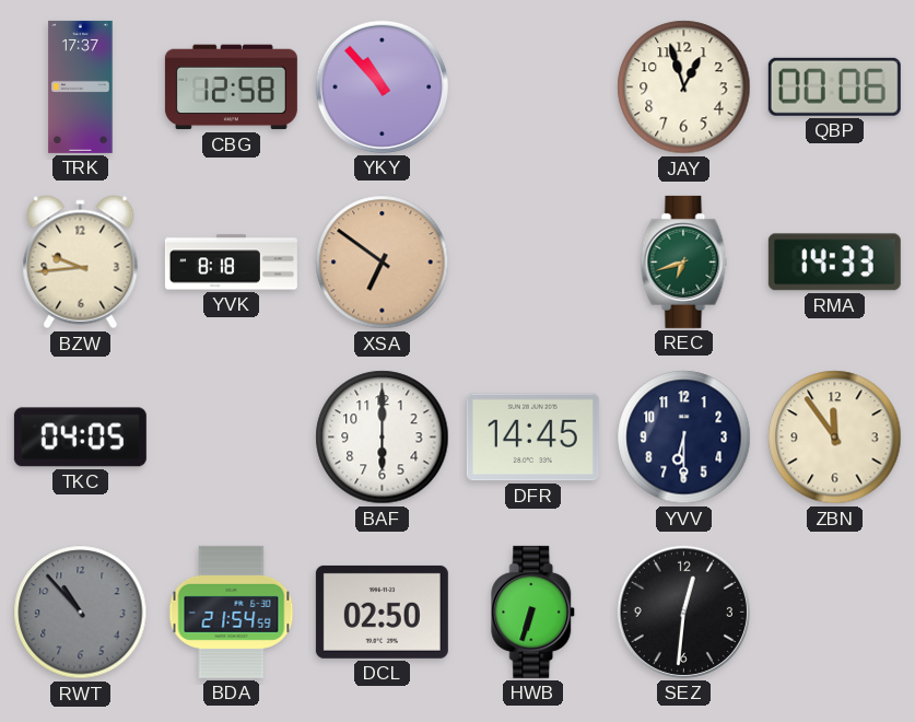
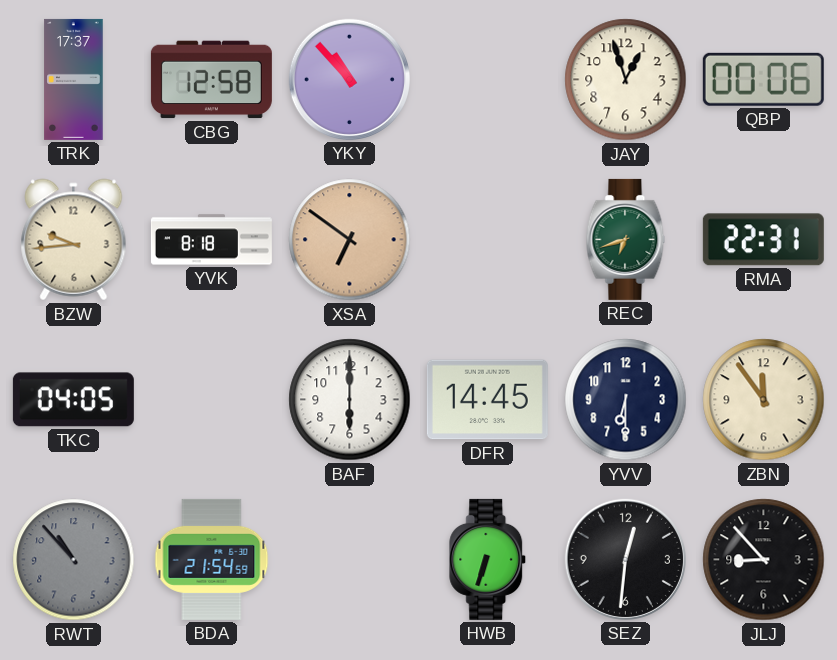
RMA: 14:33 -> 22:31
DCL: 02:50 -> none
JLJ: none -> 8:53
